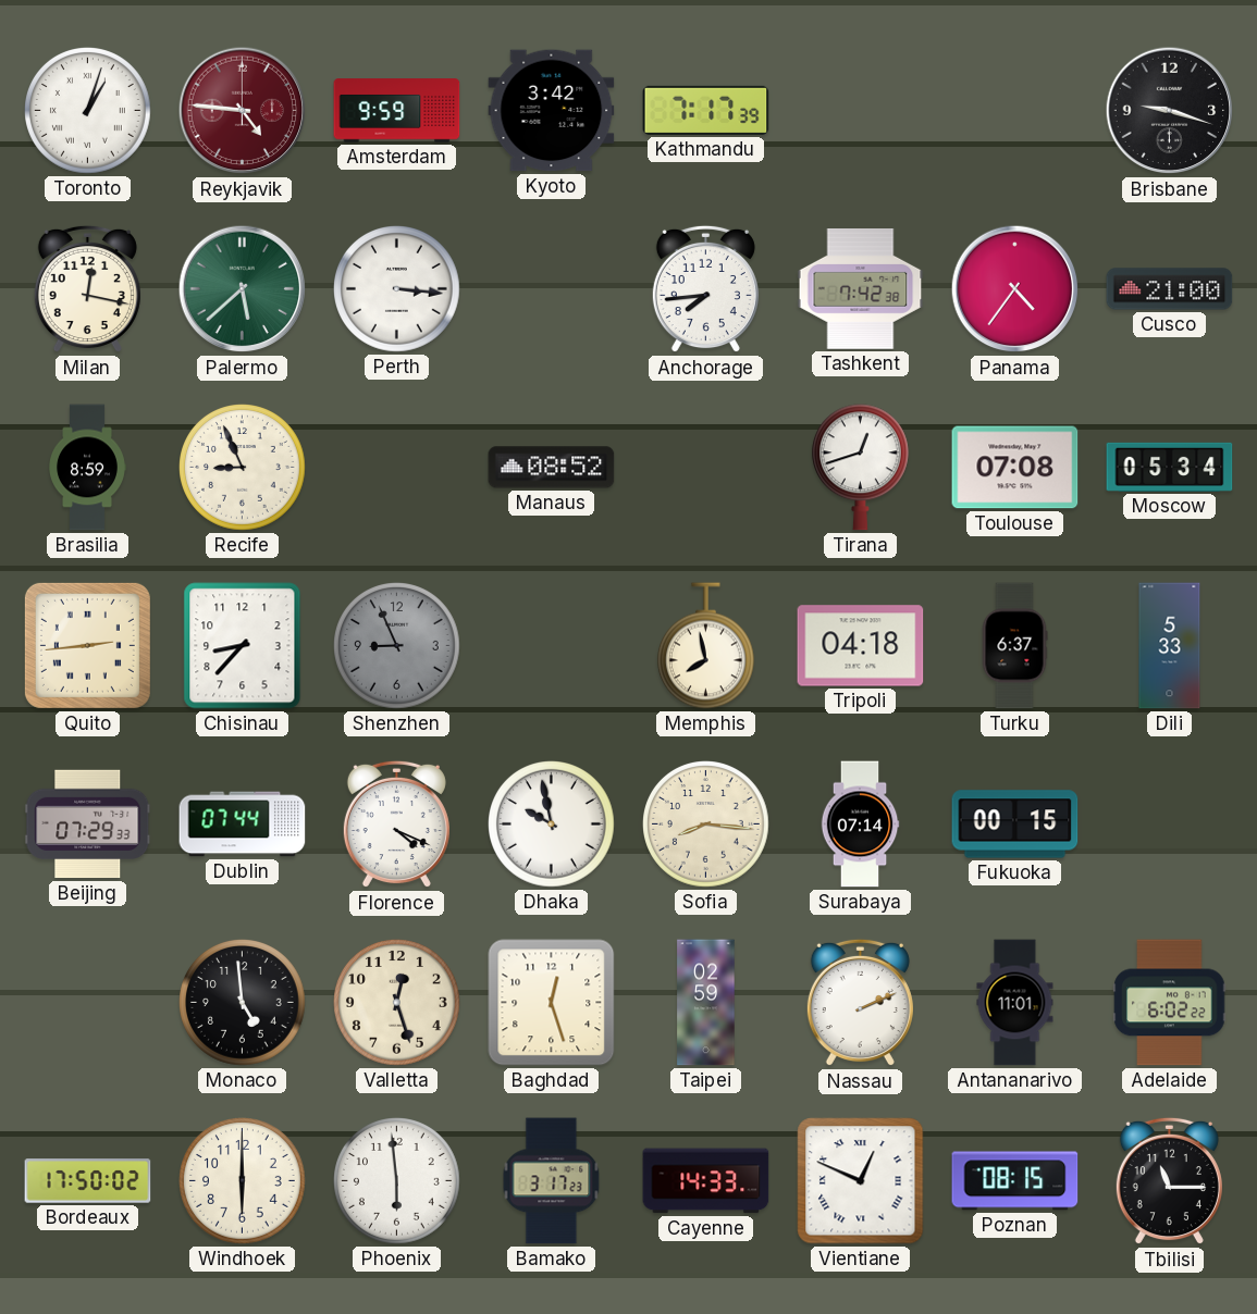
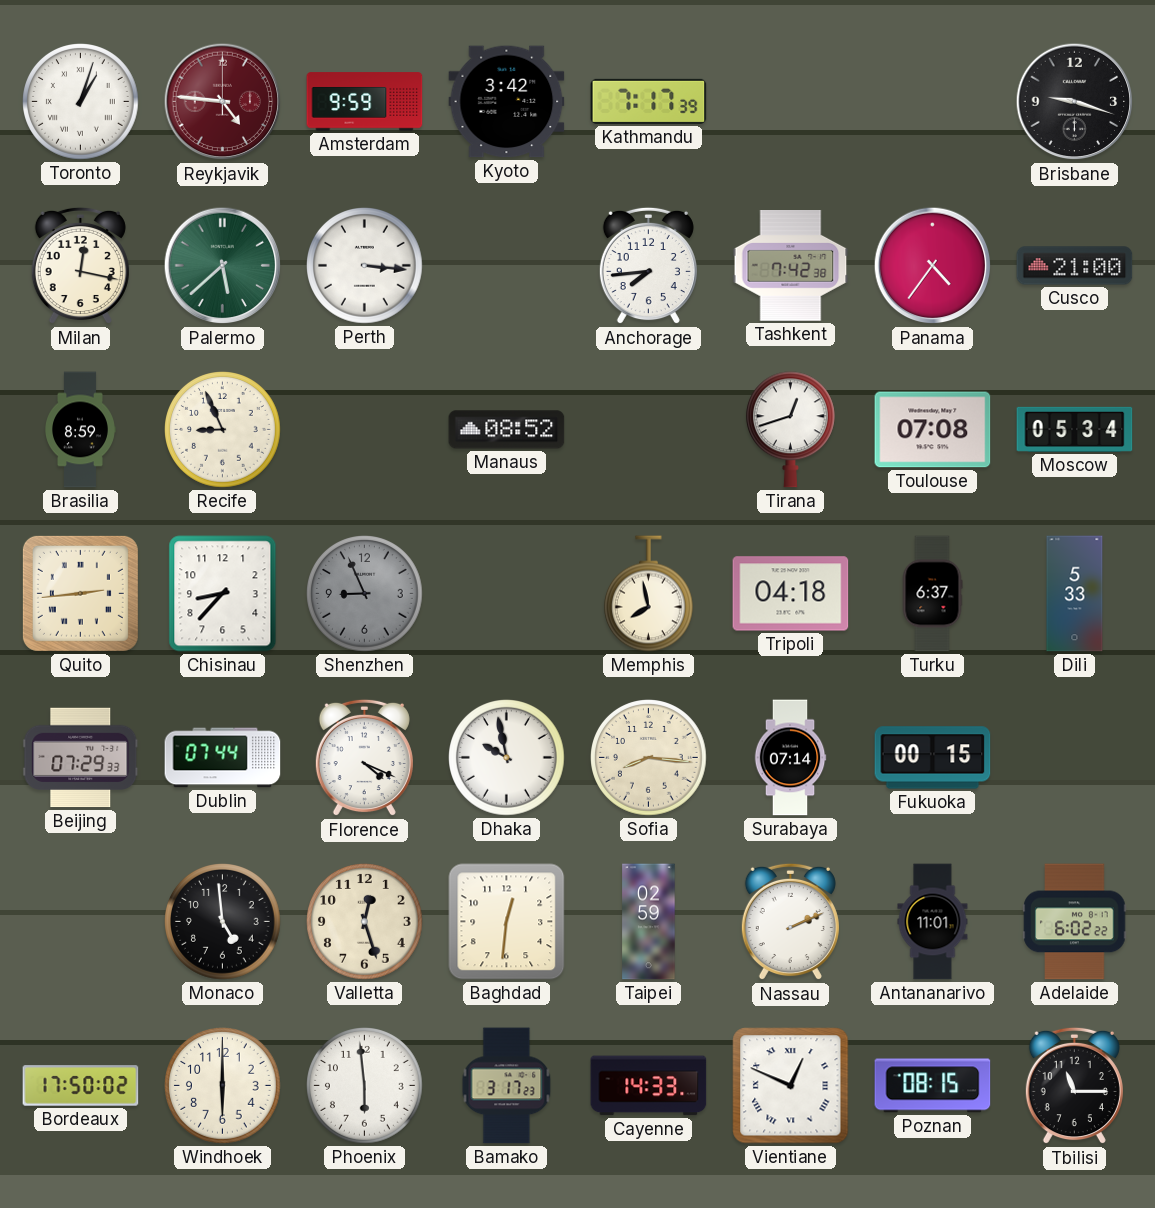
Baghdad: 12:27 -> 12:31
